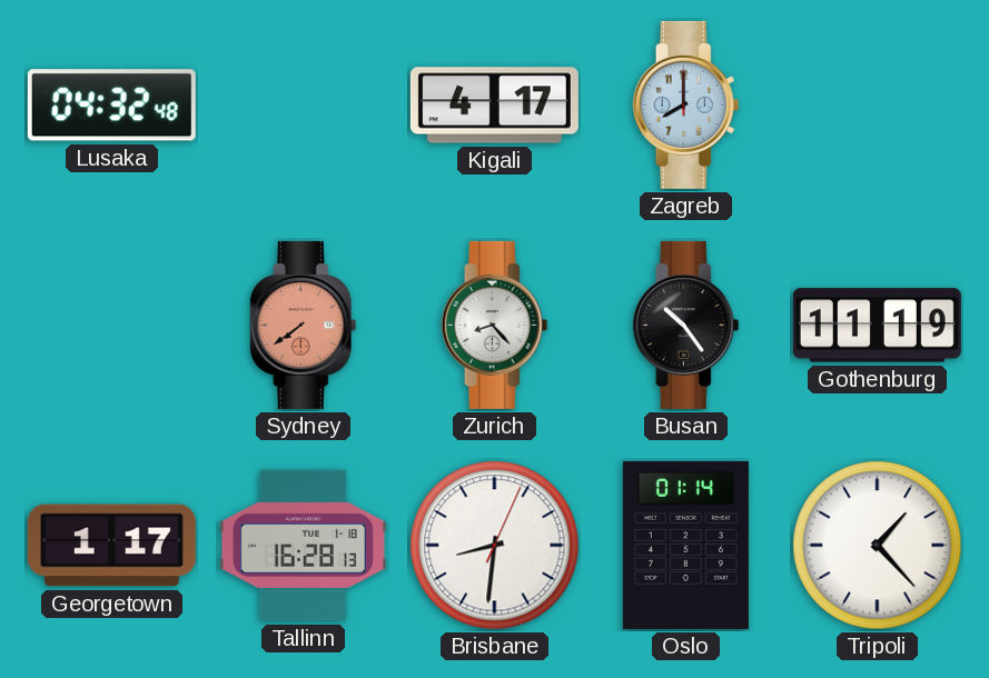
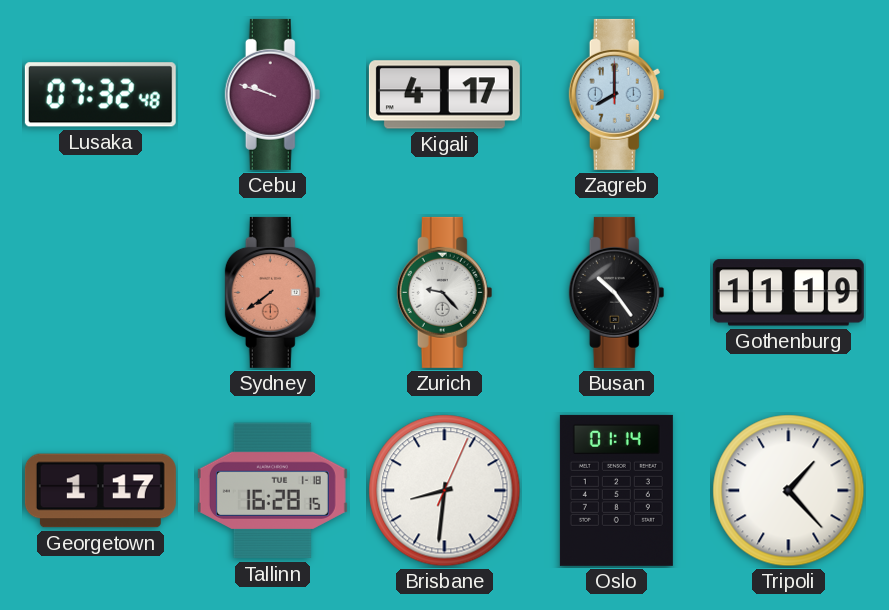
Lusaka: 04:32 -> 07:32
Cebu: none -> 9:48
Zurich: 8:23 -> 9:23
Tallinn: 16:28:13 -> 16:28:15
